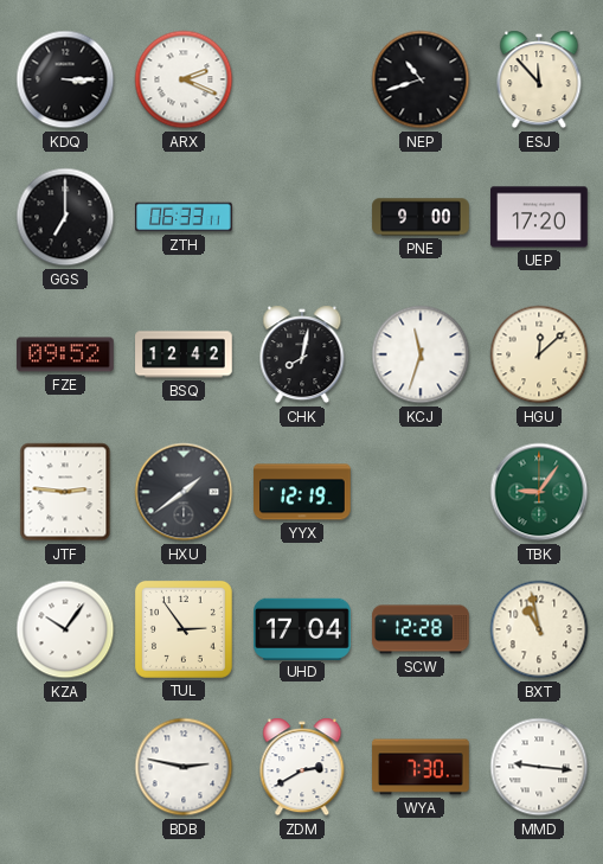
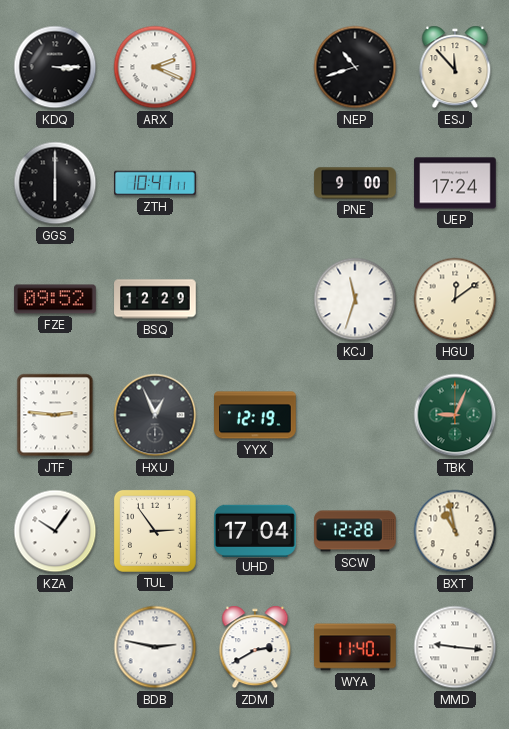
GGS: 7:00 -> 6:00
ZTH: 06:33 -> 10:41
UEP: 17:20 -> 17:24
BSQ: 12:42 -> 12:29
CHK: 8:02 -> none
HGU: 12:08 -> 12:09
HXU: 1:39 -> 12:56
TBK: 9:06 -> 9:04
WYA: 7:30 -> 11:40
